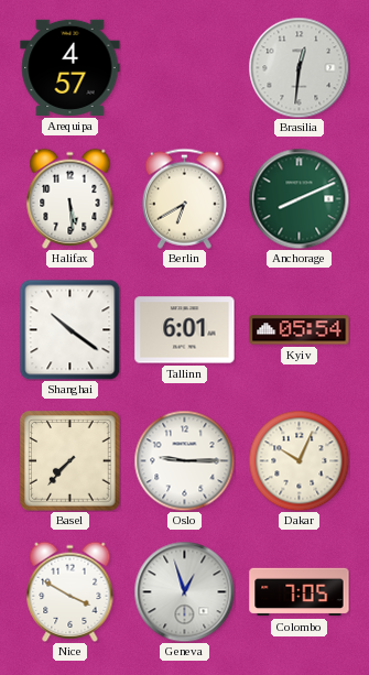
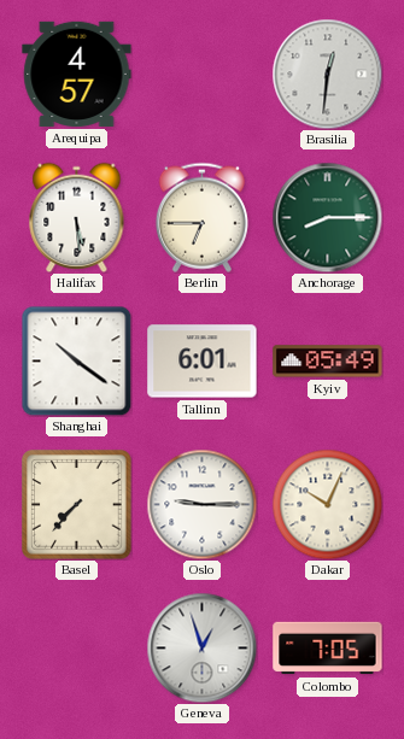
Berlin: 6:40 -> 6:45
Anchorage: 8:11 -> 8:15
Kyiv: 05:54 -> 05:49
Nice: 3:50 -> none
